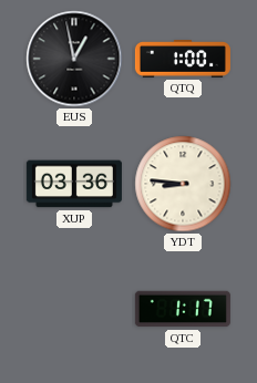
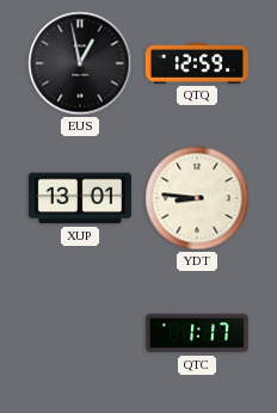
QTQ: 1:00 -> 12:59
XUP: 03:36 -> 13:01
